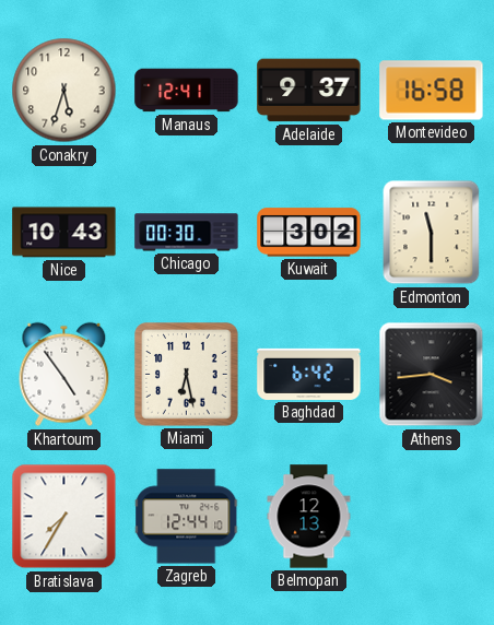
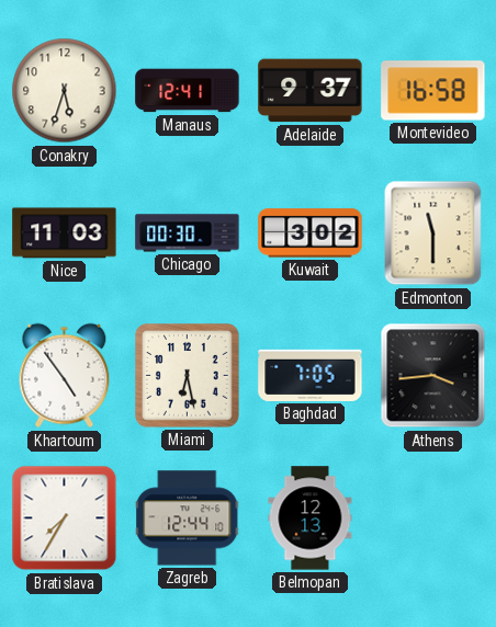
Nice: 10:43 -> 11:03
Baghdad: 6:42 -> 7:05
